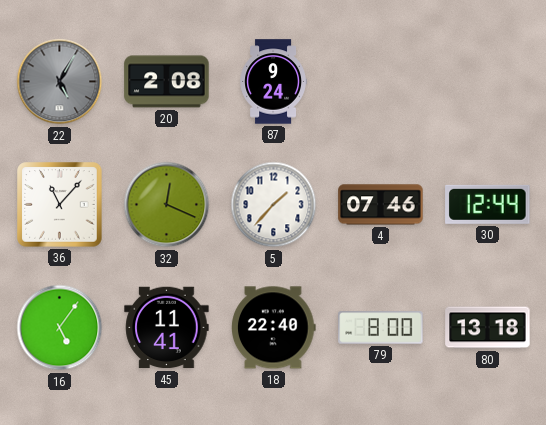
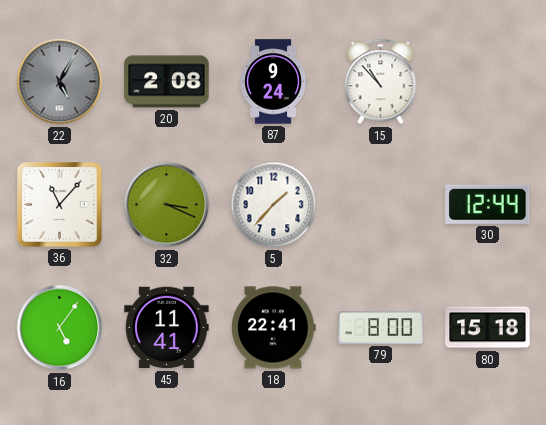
15: none -> 10:53
32: 12:19 -> 3:19
4: 07:46 -> none
18: 22:40 -> 22:41
80: 13:18 -> 15:18
